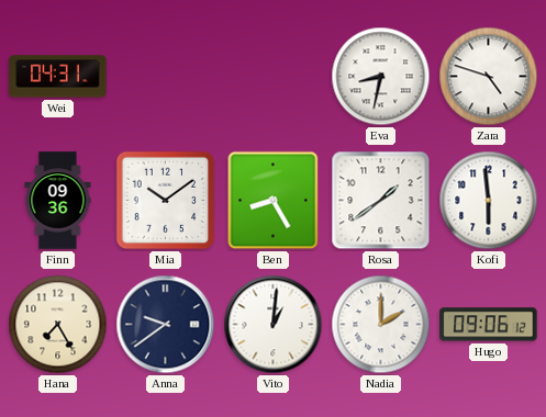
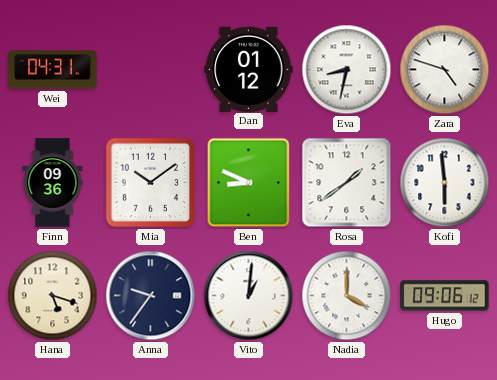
Dan: none -> 01:12
Ben: 8:25 -> 8:49
Hana: 7:25 -> 5:18
Anna: 9:39 -> 9:36
Nadia: 2:00 -> 4:00
